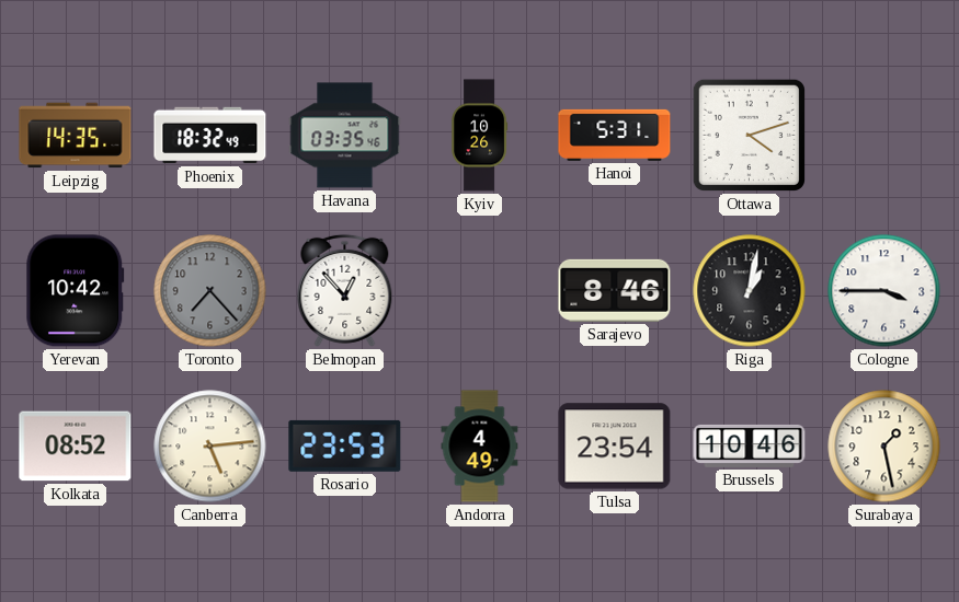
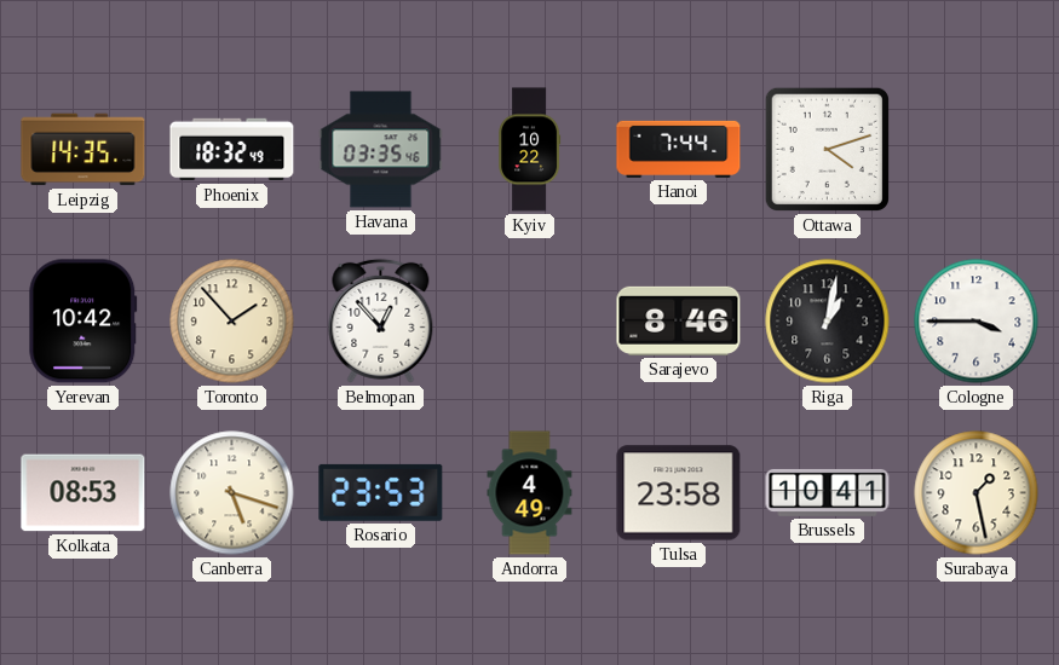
Kyiv: 10:26 -> 10:22
Hanoi: 5:31 -> 7:44
Toronto: 7:23 -> 1:53
Toronto dial: grey -> cream
Kolkata: 08:52 -> 08:53
Canberra: 5:14 -> 5:18
Tulsa: 23:54 -> 23:58
Brussels: 10:46 -> 10:41
